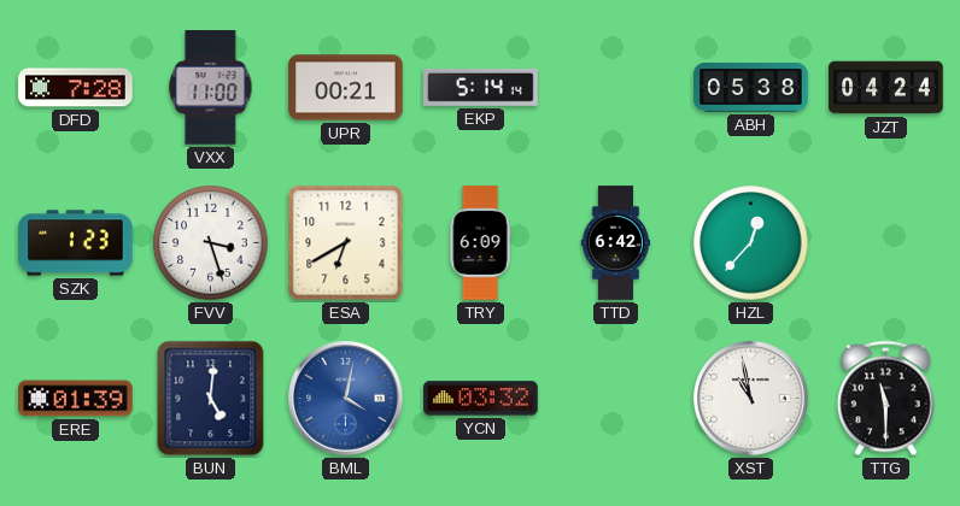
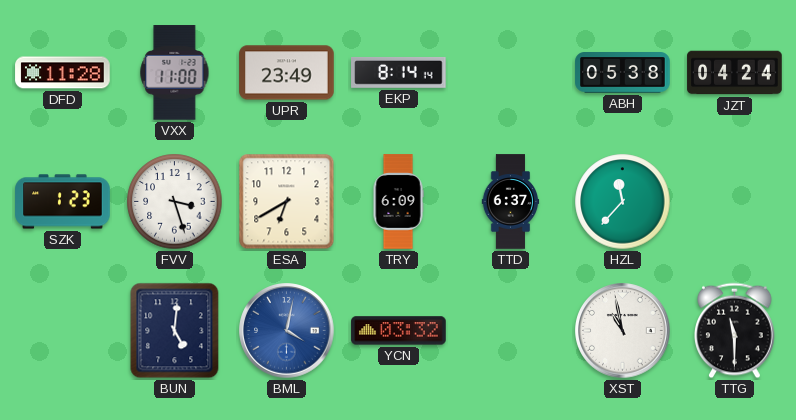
DFD: 7:28 -> 11:28
UPR: 00:21 -> 23:49
EKP: 5:14 -> 8:14
TTD: 6:42 -> 6:37
HZL: 12:37 -> 11:37
ERE: 01:39 -> none
